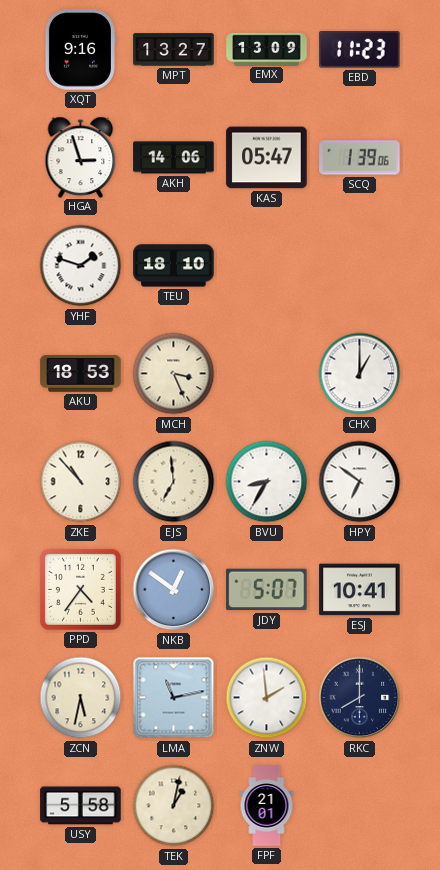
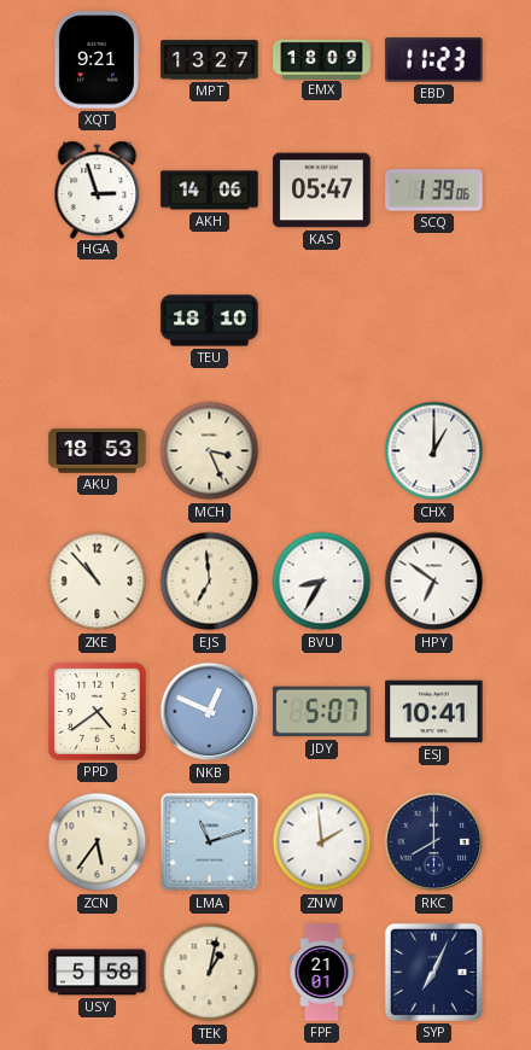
XQT: 9:16 -> 9:21
EMX: 13:09 -> 18:09
YHF: 1:48 -> none
PPD: 4:36 -> 4:39
NKB: 12:51 -> 12:49
ZCN: 5:32 -> 5:36
LMA: 11:13 -> 11:12
SYP: none -> 7:04
